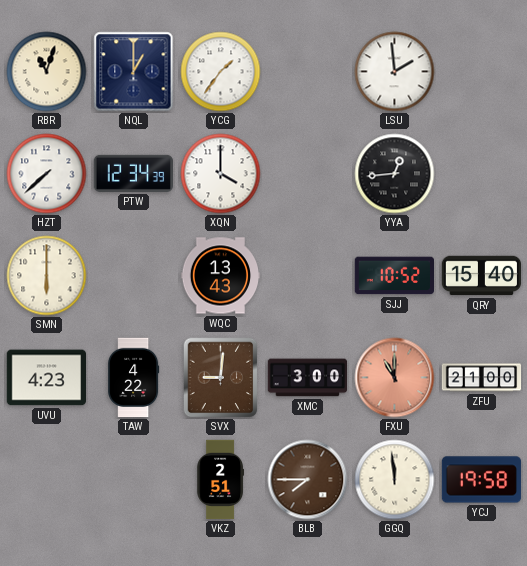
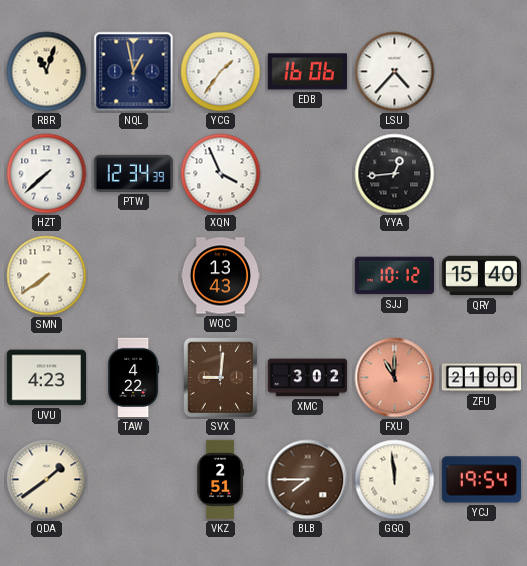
NQL: 1:00 -> 12:58
EDB: none -> 16:06
LSU: 1:59 -> 4:37
XQN: 4:00 -> 3:56
SMN: 6:00 -> 7:39
SJJ: 10:52 -> 10:12
XMC: 3:00 -> 3:02
QDA: none -> 1:39
YCJ: 19:58 -> 19:54
